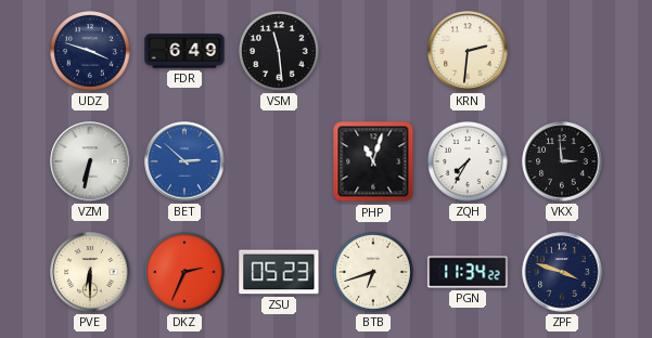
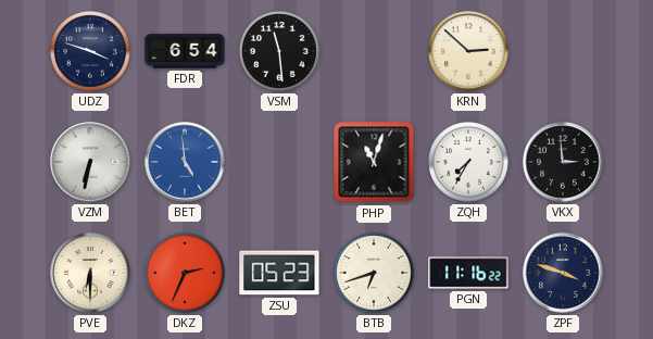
FDR: 6:49 -> 6:54
KRN: 2:31 -> 2:52
BET: 2:52 -> 4:59
PGN: 11:34 -> 11:16
